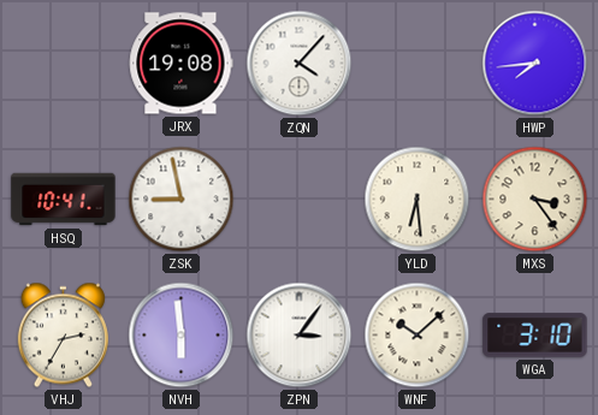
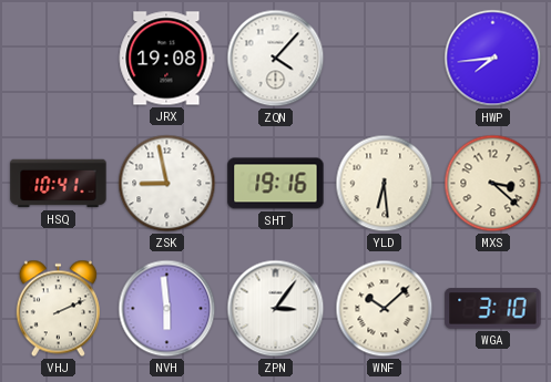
SHT: none -> 19:16
MXS: 3:24 -> 3:22
VHJ: 2:35 -> 2:11
